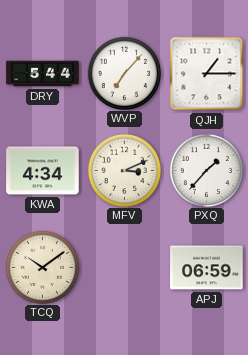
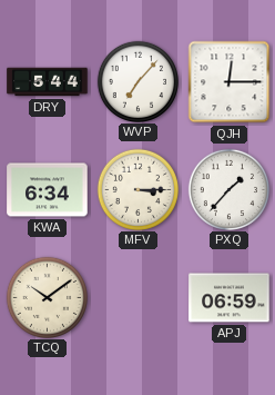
QJH: 1:15 -> 12:15
KWA: 4:34 -> 6:34
MFV: 3:11 -> 3:15
